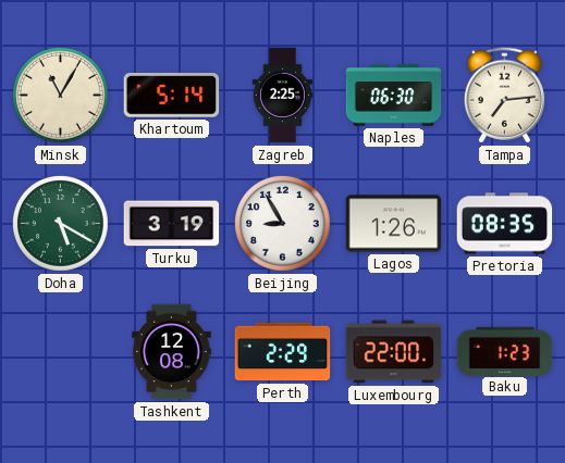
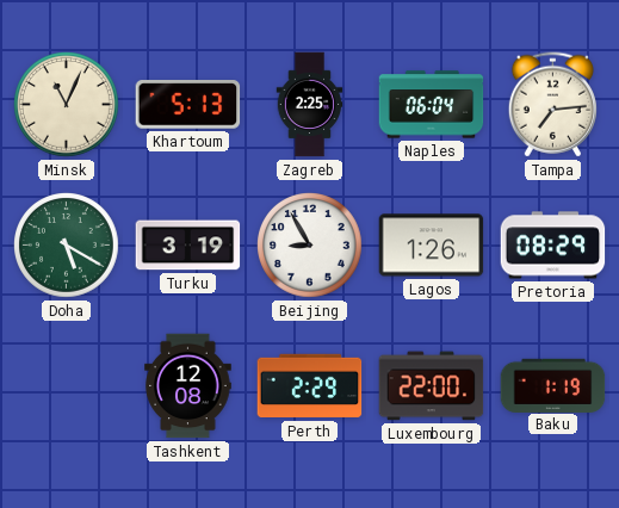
Minsk: 11:05 -> 11:04
Khartoum: 5:14 -> 5:13
Naples: 06:30 -> 06:04
Pretoria: 08:35 -> 08:29
Baku: 1:23 -> 1:19
